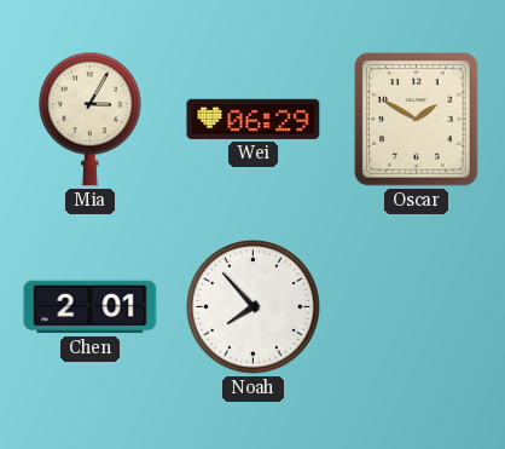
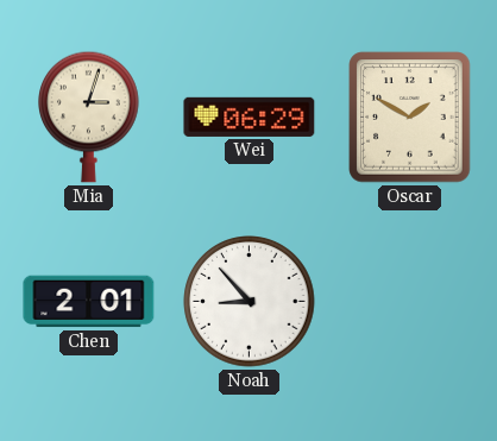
Mia: 3:05 -> 3:03
Noah: 7:53 -> 8:53
